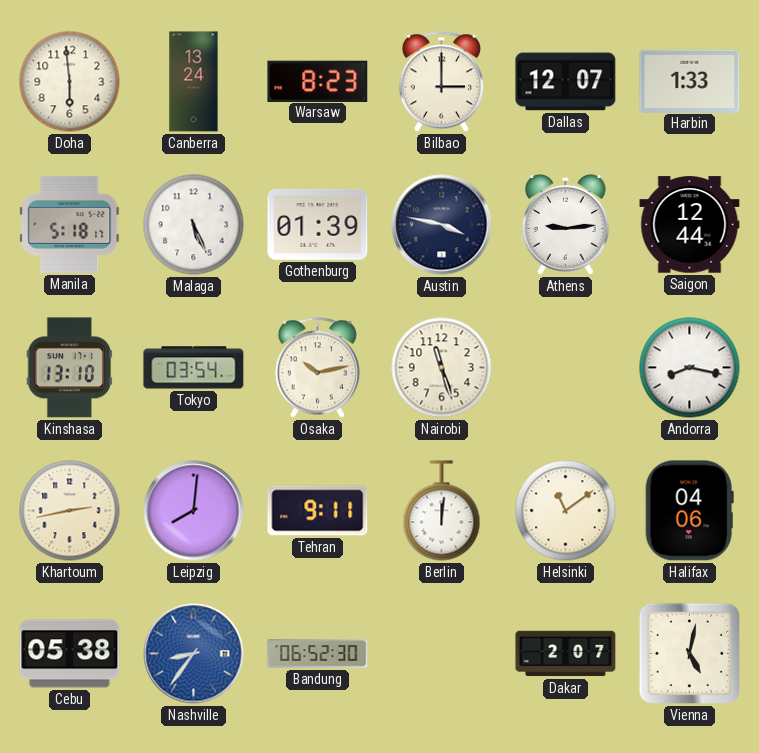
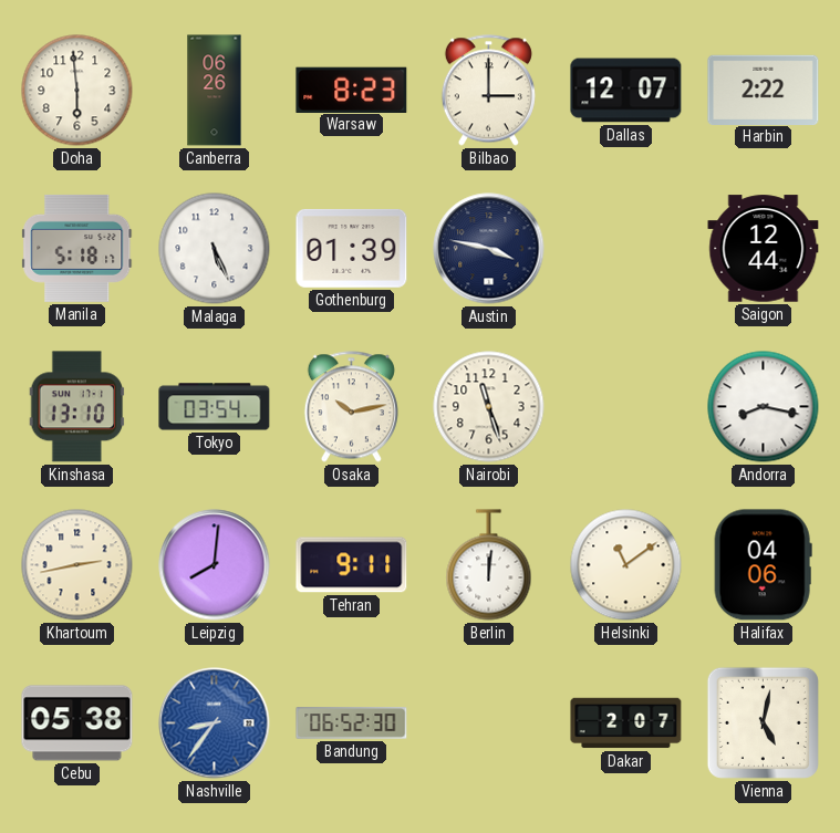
Canberra: 13:24 -> 06:26
Harbin: 1:33 -> 2:22
Athens: 9:14 -> none
